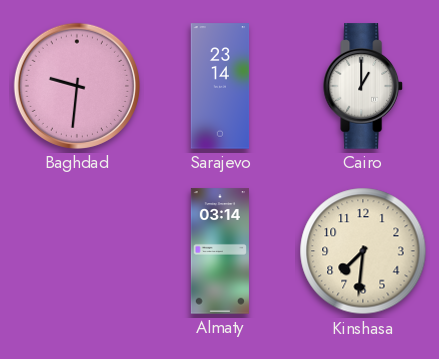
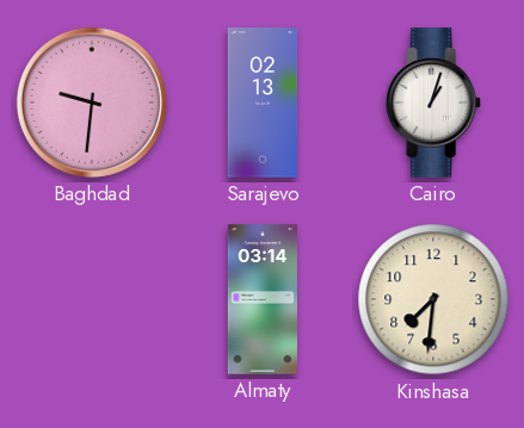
Sarajevo: 23:14 -> 02:13
Cairo: 1:00 -> 1:03
